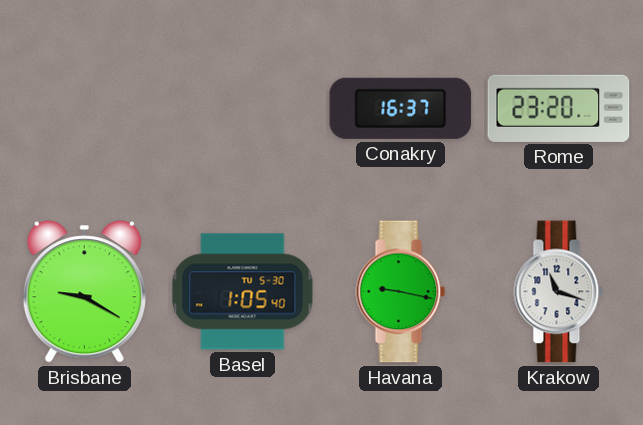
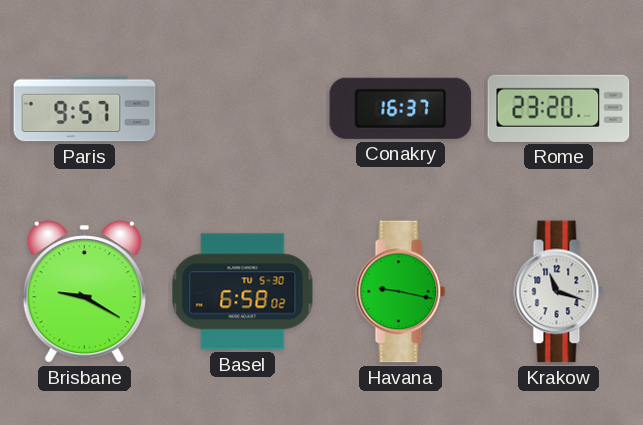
Paris: none -> 9:57
Basel: 1:05 -> 6:58
